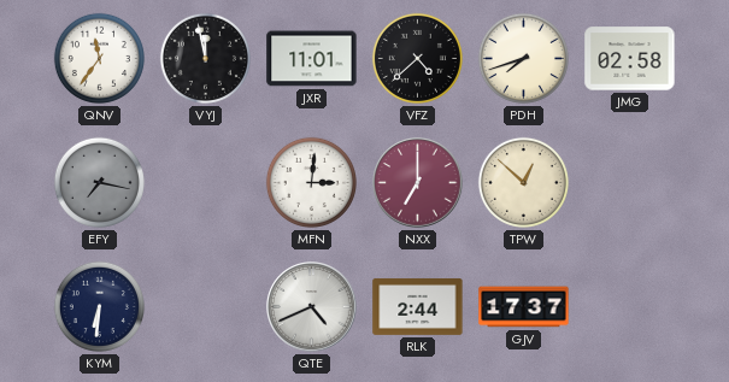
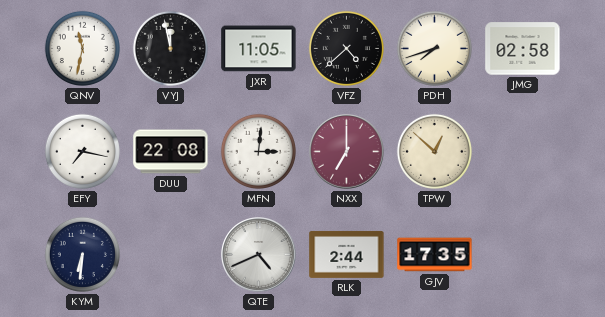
QNV: 11:36 -> 11:32
JXR: 11:01 -> 11:05
EFY dial: grey -> white
DUU: none -> 22:08
GJV: 17:37 -> 17:35
